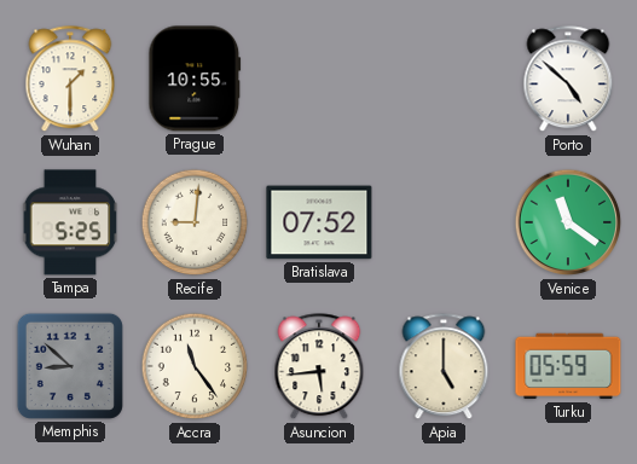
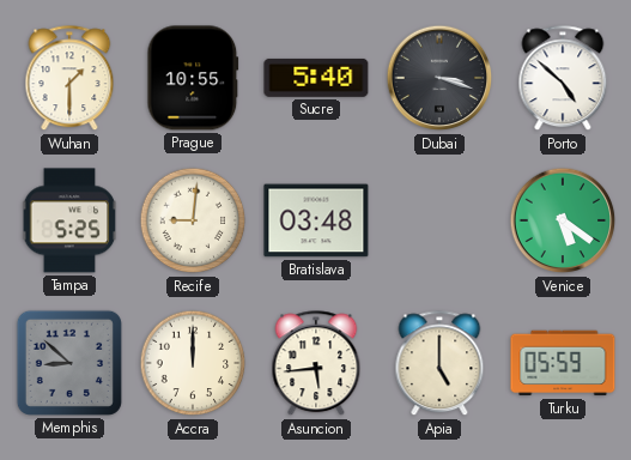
Sucre: none -> 5:40
Dubai: none -> 3:18
Bratislava: 07:52 -> 03:48
Venice: 11:21 -> 5:21
Accra: 11:24 -> 12:00
